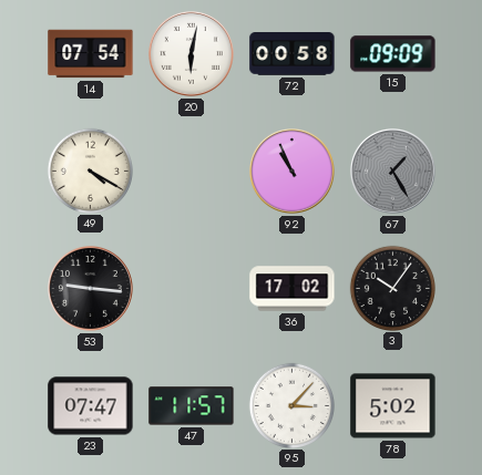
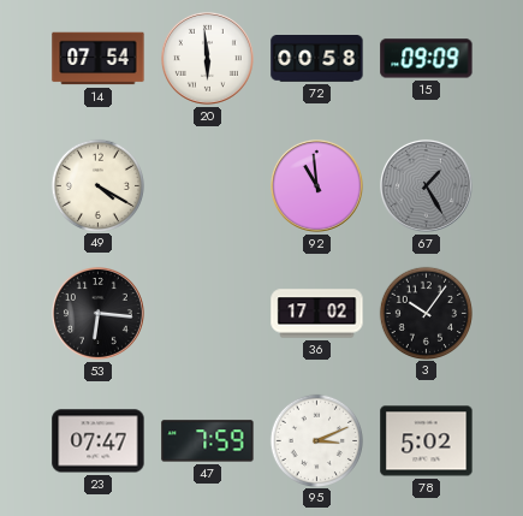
20: 6:02 -> 5:59
92: 10:56 -> 10:59
53: 9:16 -> 6:16
47: 11:57 -> 7:59
95: 3:07 -> 3:11
